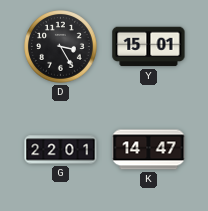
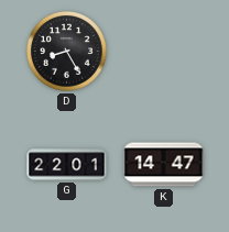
D: 3:25 -> 8:25
Y: 15:01 -> none
